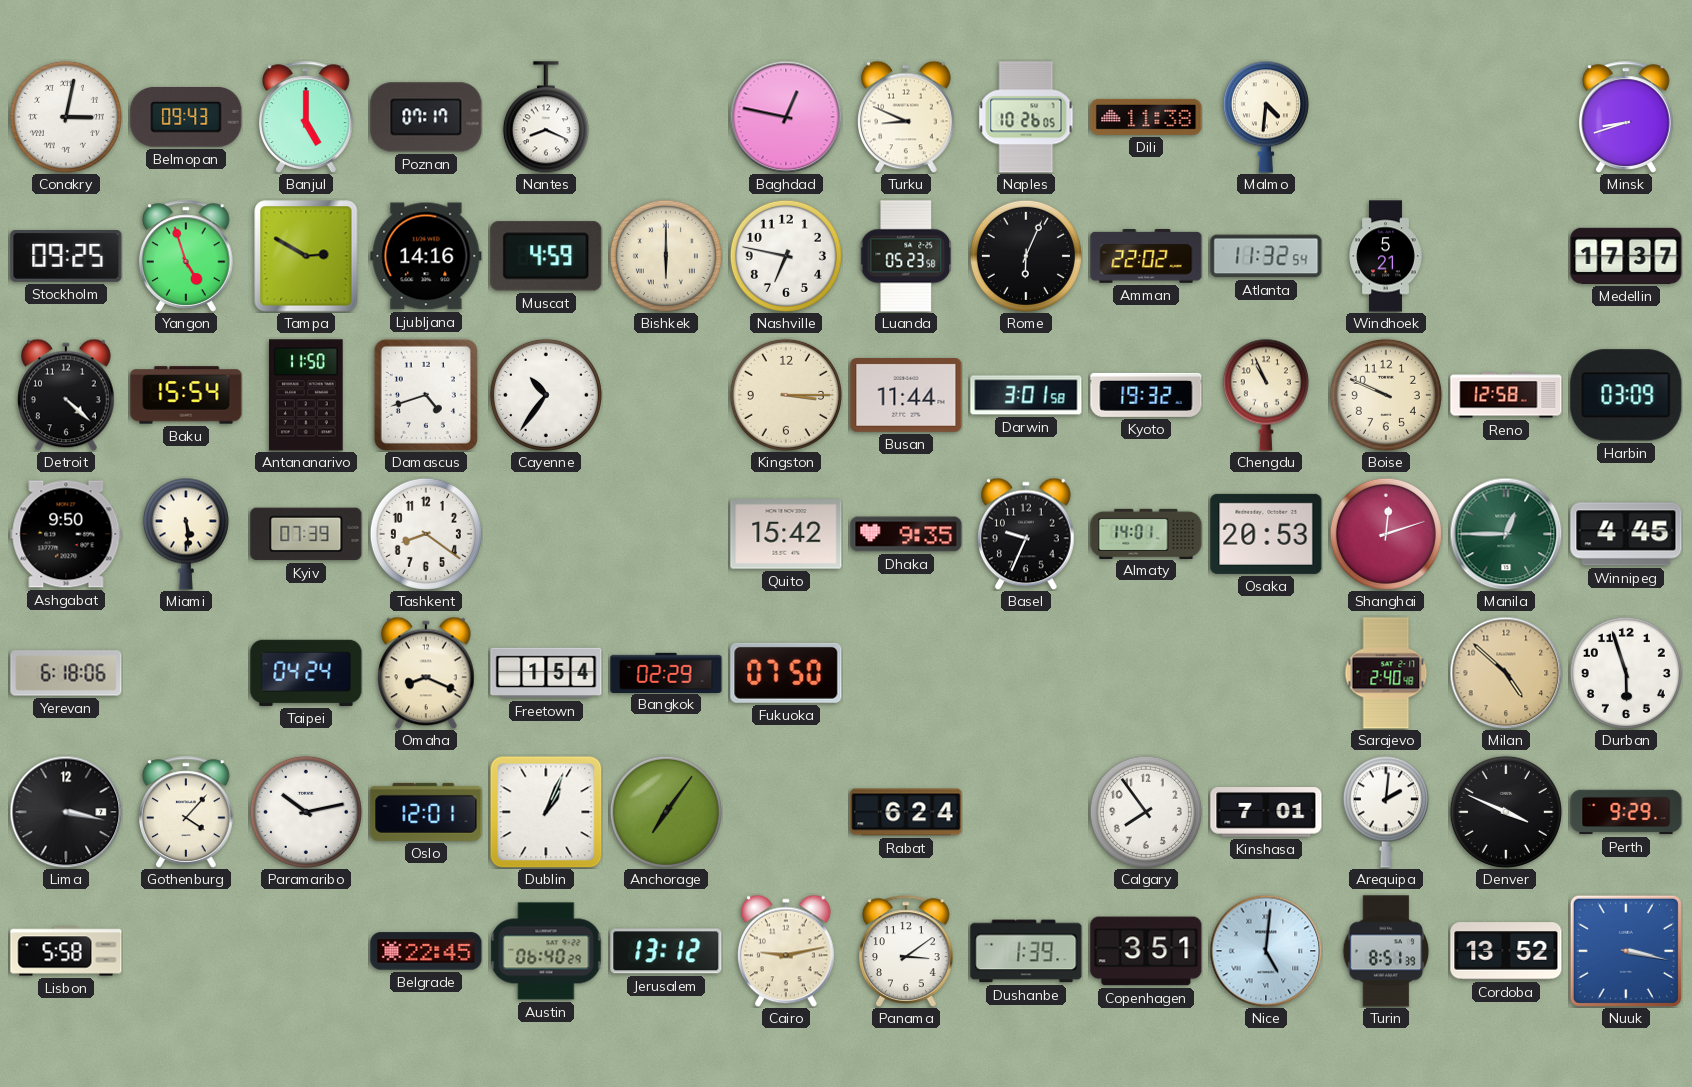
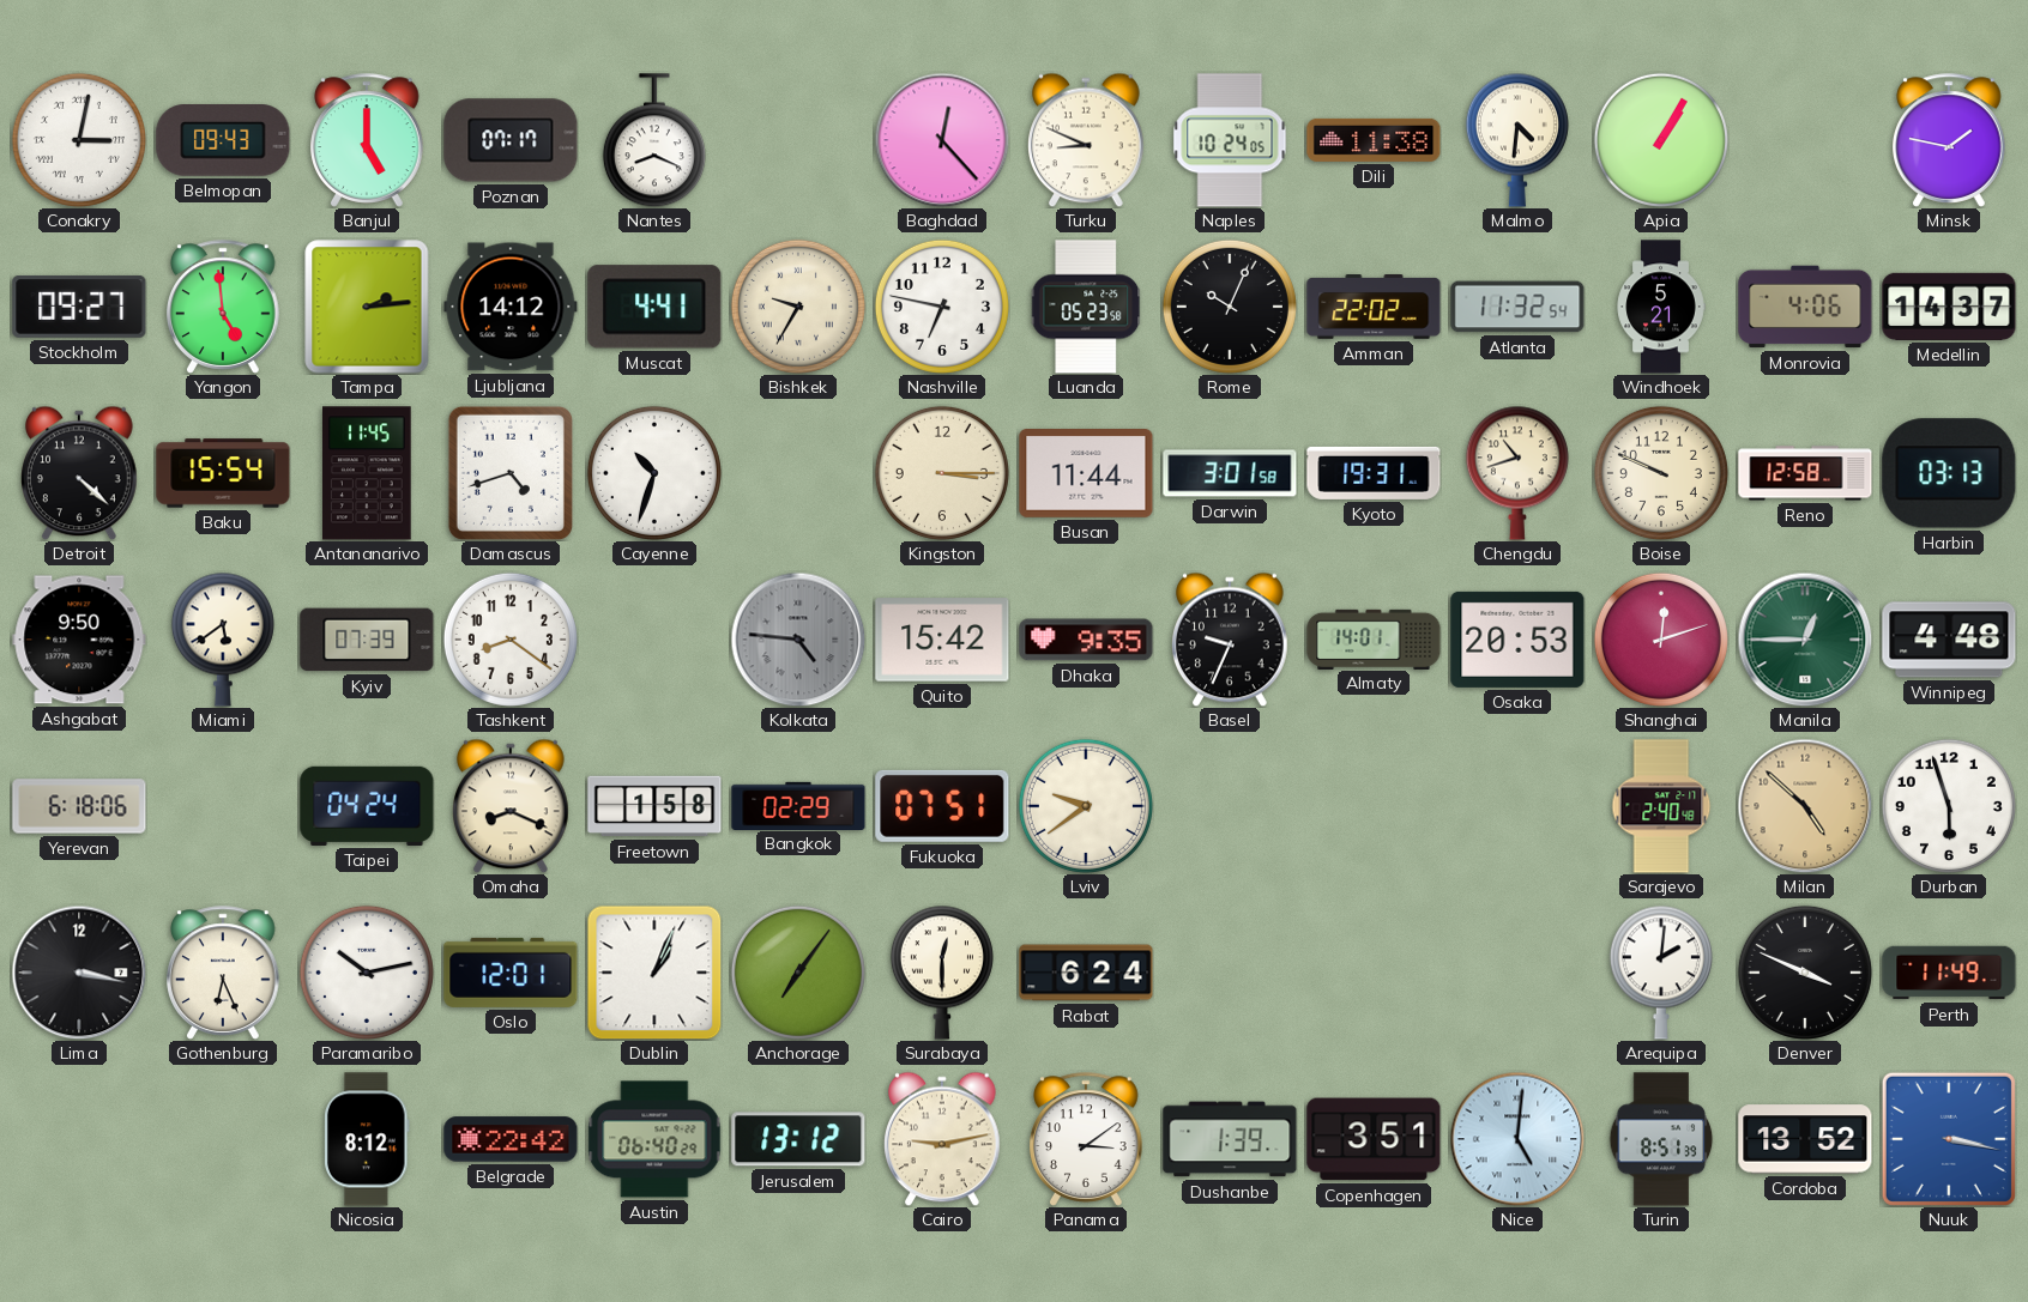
Baghdad: 12:47 -> 12:23
Naples: 10:26 -> 10:24
Apia: none -> 1:05
Minsk: 8:42 -> 1:47
Stockholm: 09:25 -> 09:27
Yangon: 4:57 -> 4:59
Tampa: 2:50 -> 2:14
Ljubljana: 14:16 -> 14:12
Muscat: 4:59 -> 4:41
Bishkek: 6:00 -> 9:35
Rome: 6:04 -> 10:04
Monrovia: none -> 4:06
Medellin: 17:37 -> 14:37
Antananarivo: 11:50 -> 11:45
Cayenne: 10:36 -> 10:33
Kyoto: 19:32 -> 19:31
Chengdu: 10:56 -> 10:42
Harbin: 03:09 -> 03:13
Miami: 5:29 -> 5:39
Kolkata: none -> 4:46
Winnipeg: 4:45 -> 4:48
Freetown: 1:54 -> 1:58
Fukuoka: 07:50 -> 07:51
Lviv: none -> 9:39
Gothenburg: 4:07 -> 6:26
Surabaya: none -> 12:30
Calgary: 7:54 -> none
Kinshasa: 7:01 -> none
Perth: 9:29 -> 11:49
Lisbon: 5:58 -> none
Nicosia: none -> 8:12
Belgrade: 22:45 -> 22:42
